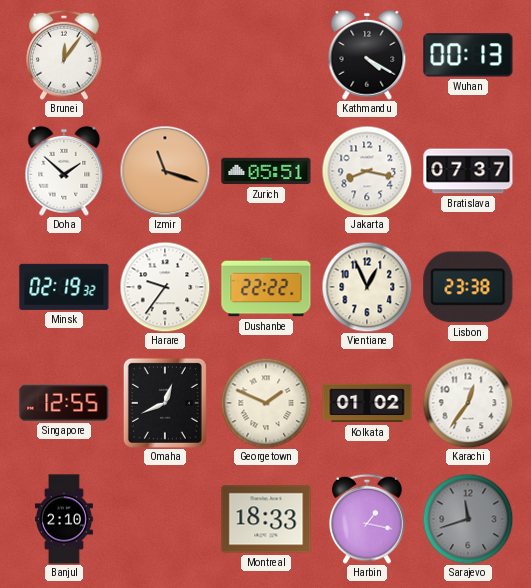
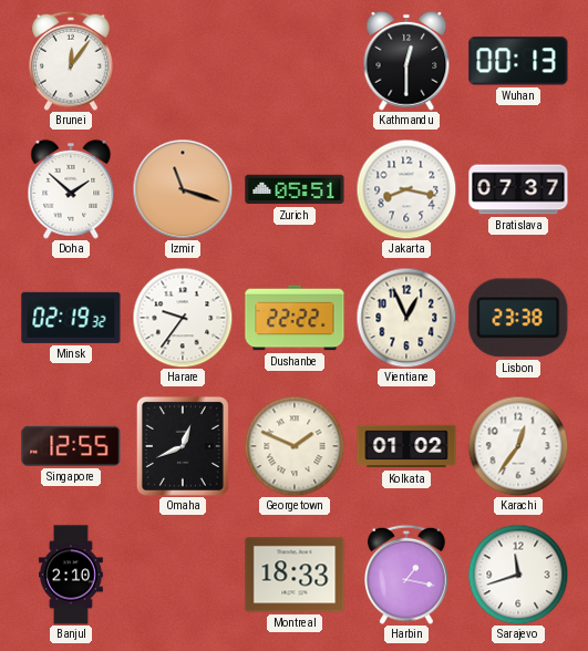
Kathmandu: 4:20 -> 12:30
Sarajevo dial: grey -> white
